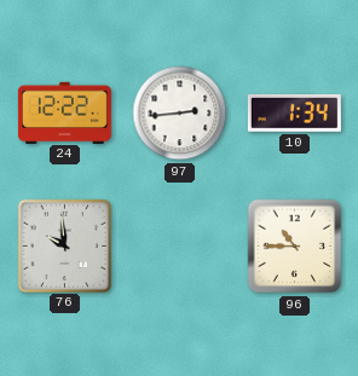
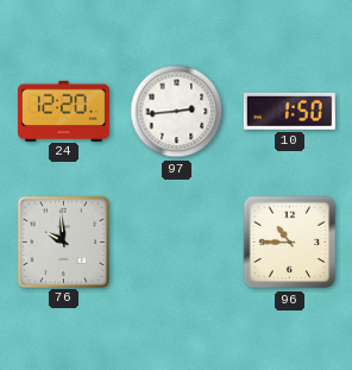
24: 12:22 -> 12:20
10: 1:34 -> 1:50
